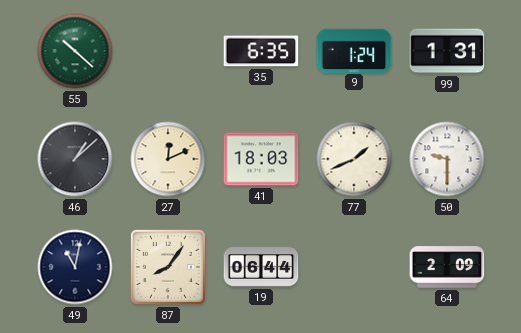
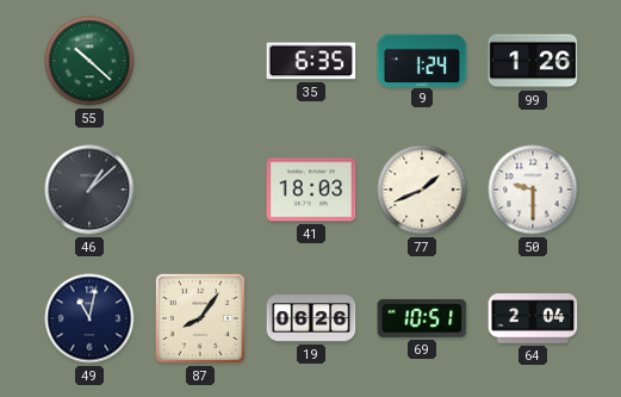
99: 1:31 -> 1:26
27: 12:11 -> none
19: 06:44 -> 06:26
69: none -> 10:51
64: 2:09 -> 2:04
